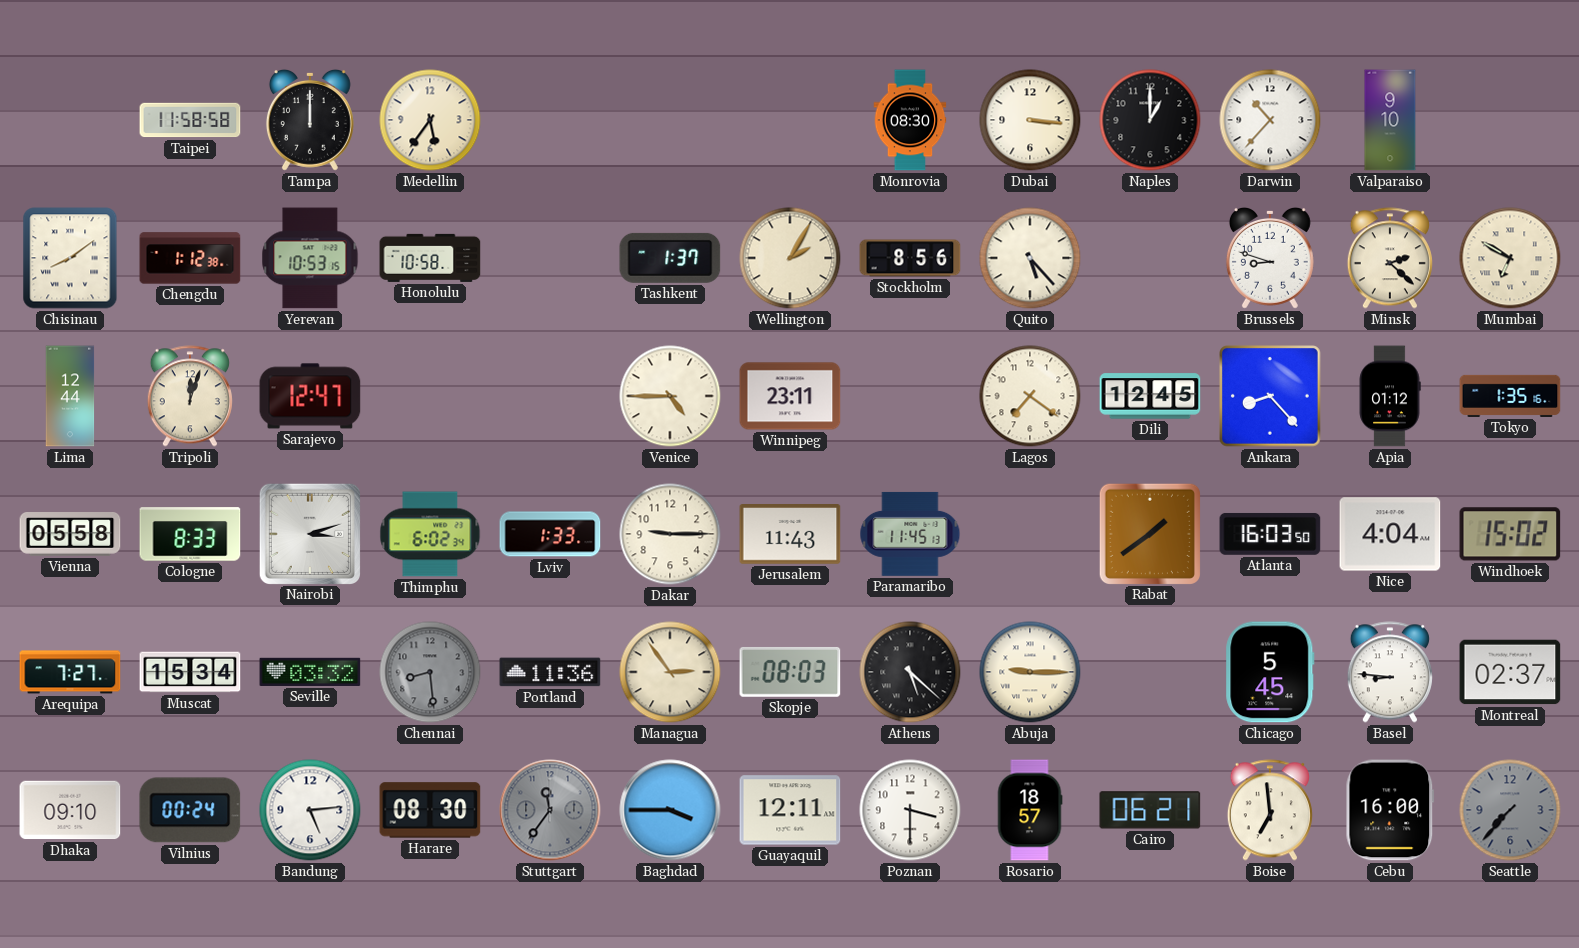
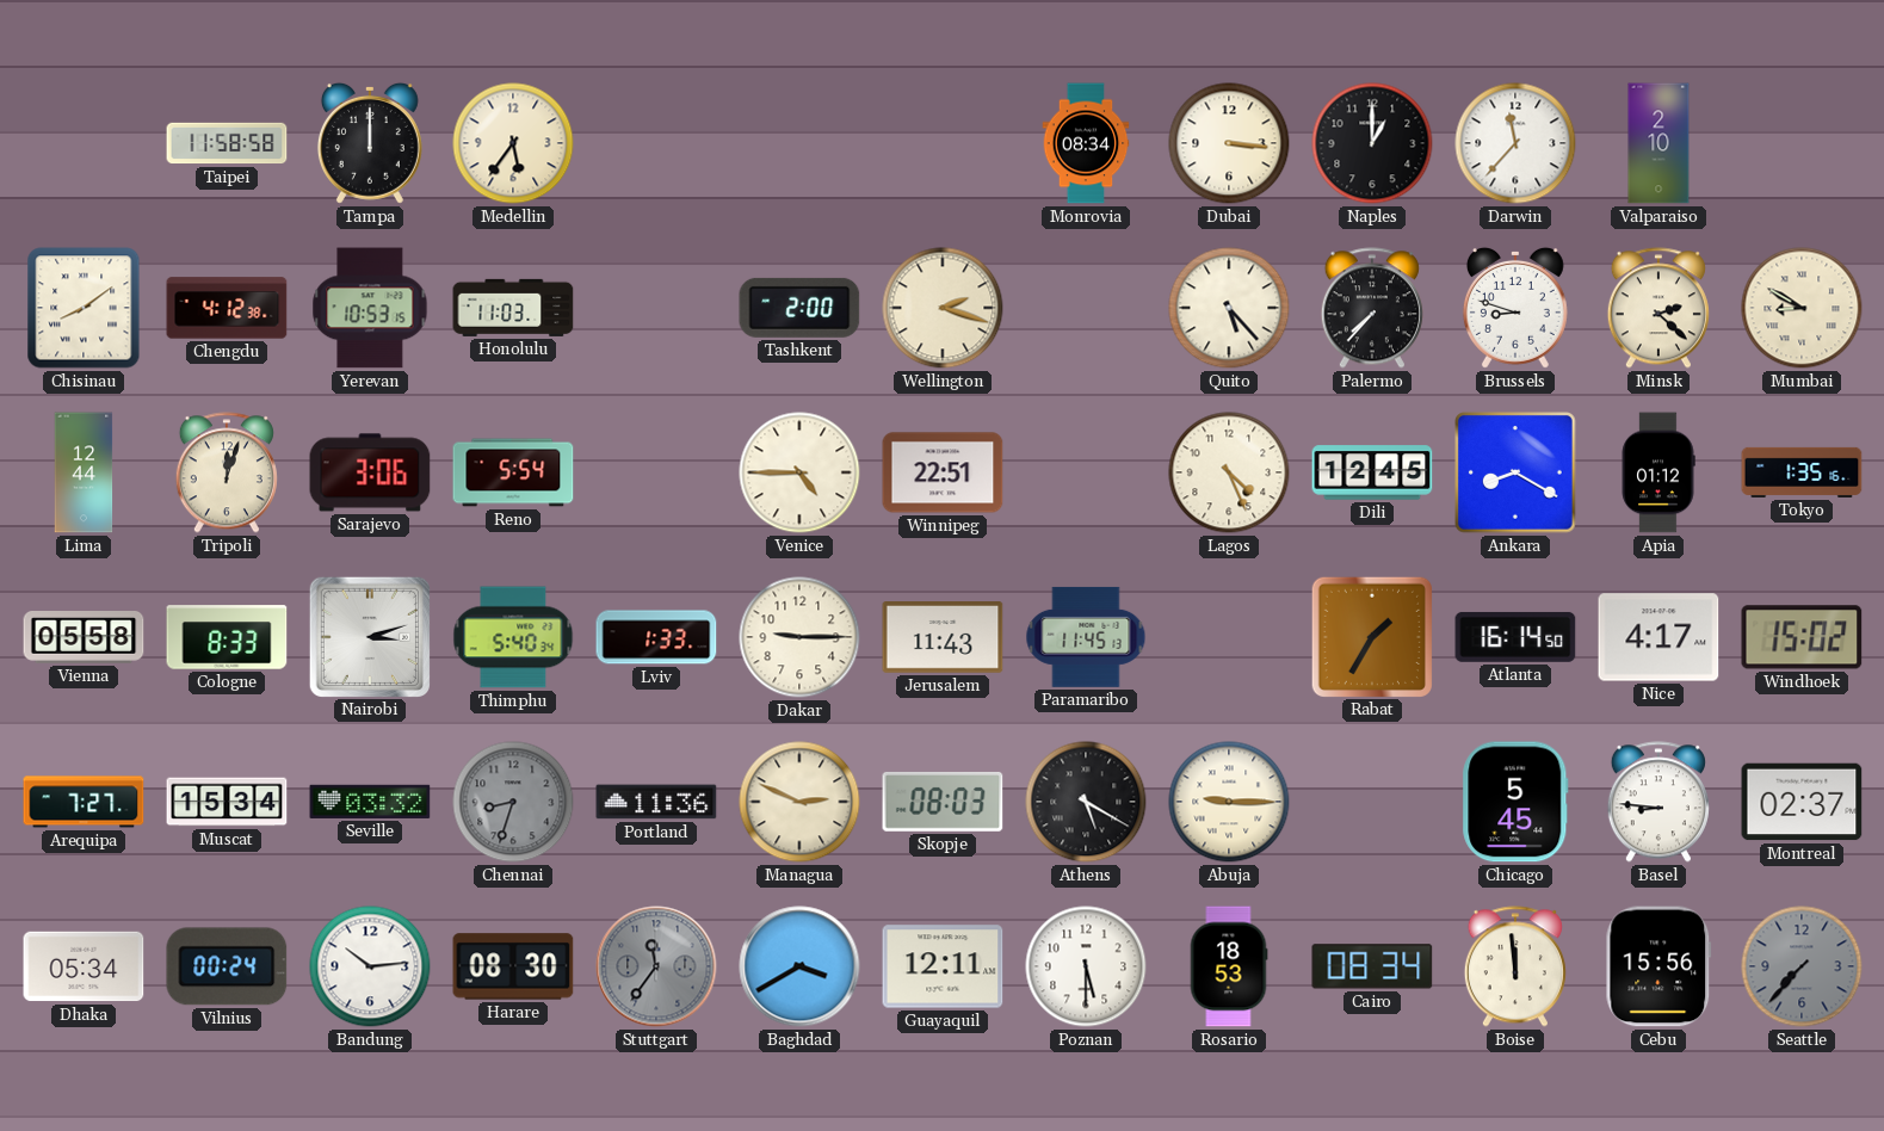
Monrovia: 08:30 -> 08:34
Darwin: 10:37 -> 11:37
Valparaiso: 9:10 -> 2:10
Chengdu: 1:12 -> 4:12
Honolulu: 10:58 -> 11:03
Tashkent: 1:37 -> 2:00
Wellington: 2:05 -> 2:18
Stockholm: 8:56 -> none
Palermo: none -> 7:37
Mumbai: 6:50 -> 8:50
Sarajevo: 12:47 -> 3:06
Reno: none -> 5:54
Winnipeg: 23:11 -> 22:51
Lagos: 7:21 -> 4:26
Ankara: 8:23 -> 8:20
Thimphu: 6:02 -> 5:40
Rabat: 1:39 -> 1:35
Atlanta: 16:03 -> 16:14
Nice: 4:04 -> 4:17
Chennai: 8:29 -> 8:33
Managua: 2:54 -> 2:49
Athens: 5:22 -> 5:20
Dhaka: 09:10 -> 05:34
Bandung: 5:14 -> 10:14
Baghdad: 3:45 -> 3:40
Poznan: 3:30 -> 5:30
Rosario: 18:57 -> 18:53
Cairo: 06:21 -> 08:34
Boise: 6:59 -> 11:59
Cebu: 16:00 -> 15:56
